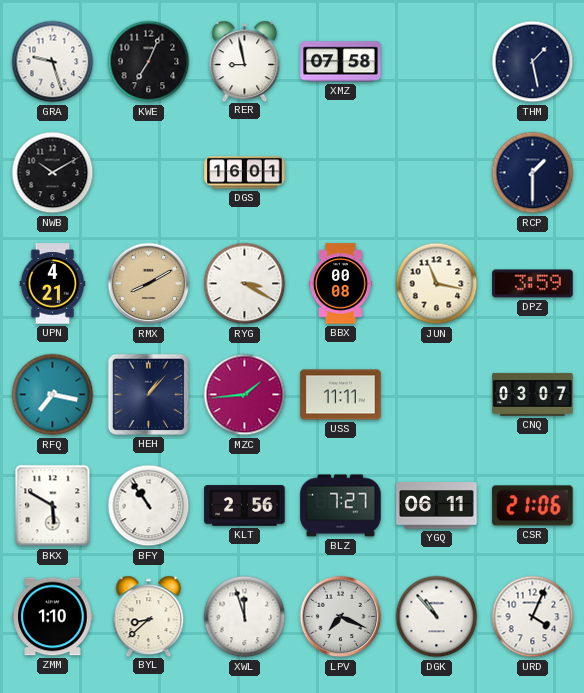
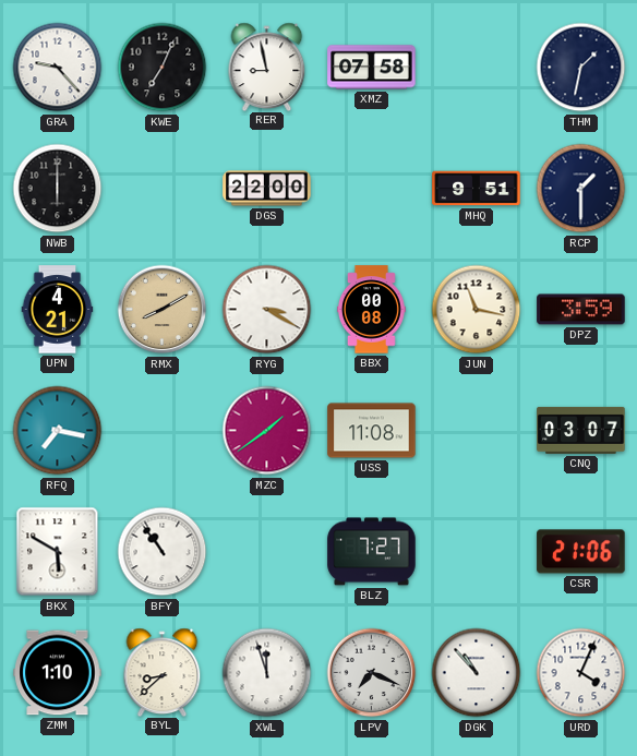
GRA: 9:27 -> 9:23
THM: 1:28 -> 1:32
NWB: 10:10 -> 6:00
DGS: 16:01 -> 22:00
MHQ: none -> 9:51
HEH: 1:07 -> none
MZC: 1:44 -> 1:39
USS: 11:11 -> 11:08
KLT: 2:56 -> none
YGQ: 06:11 -> none
